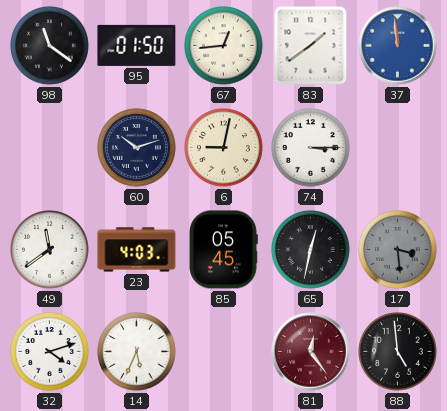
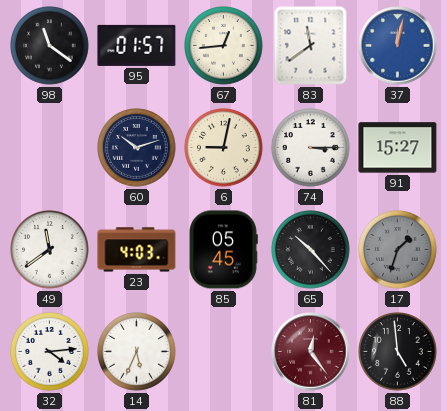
95: 01:50 -> 01:57
83: 1:39 -> 11:39
37: 11:59 -> 12:02
91: none -> 15:27
65: 12:32 -> 10:23
17: 3:29 -> 1:33
32: 4:12 -> 4:14
